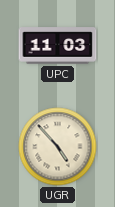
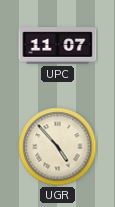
UPC: 11:03 -> 11:07
